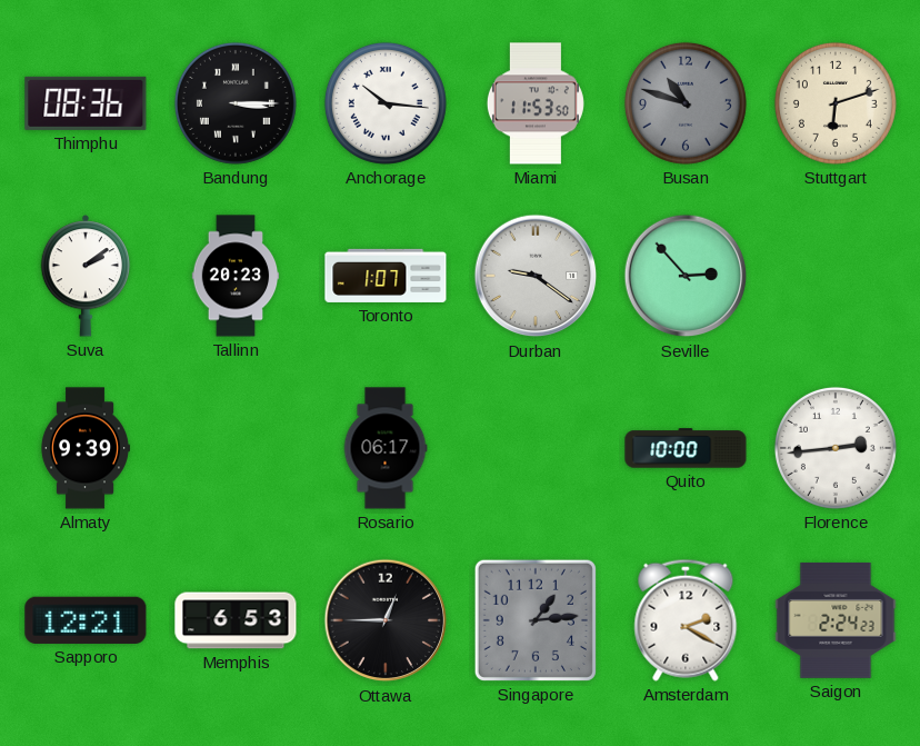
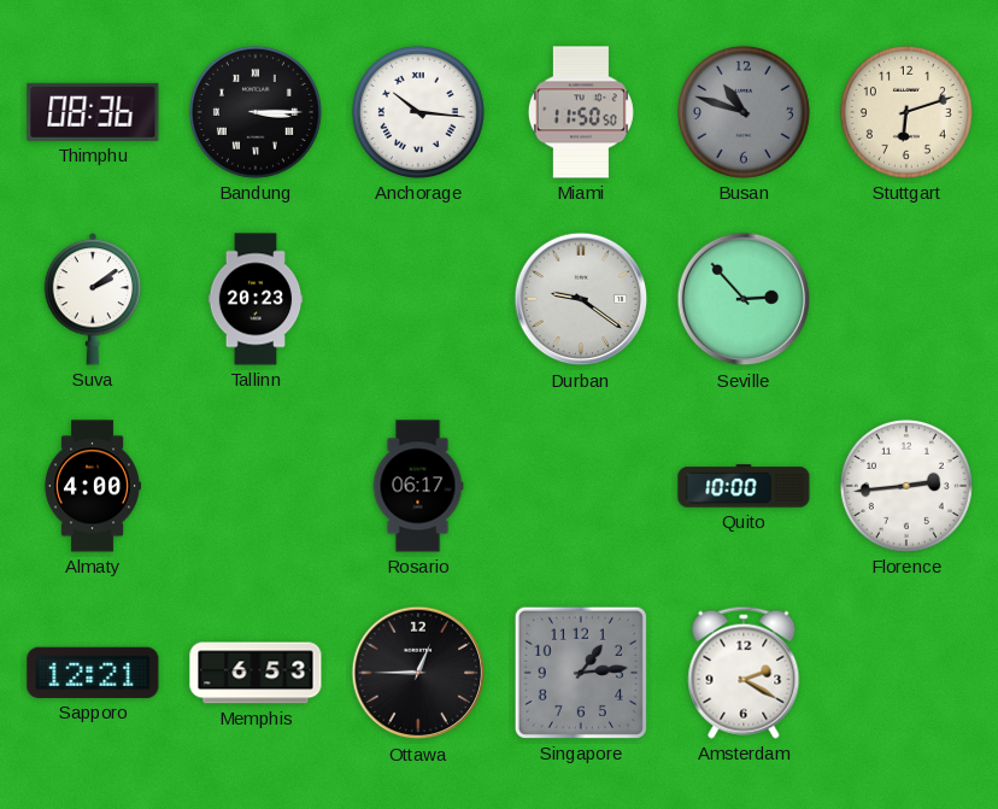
Miami: 11:53 -> 11:50
Toronto: 1:07 -> none
Almaty: 9:39 -> 4:00
Saigon: 2:24 -> none
